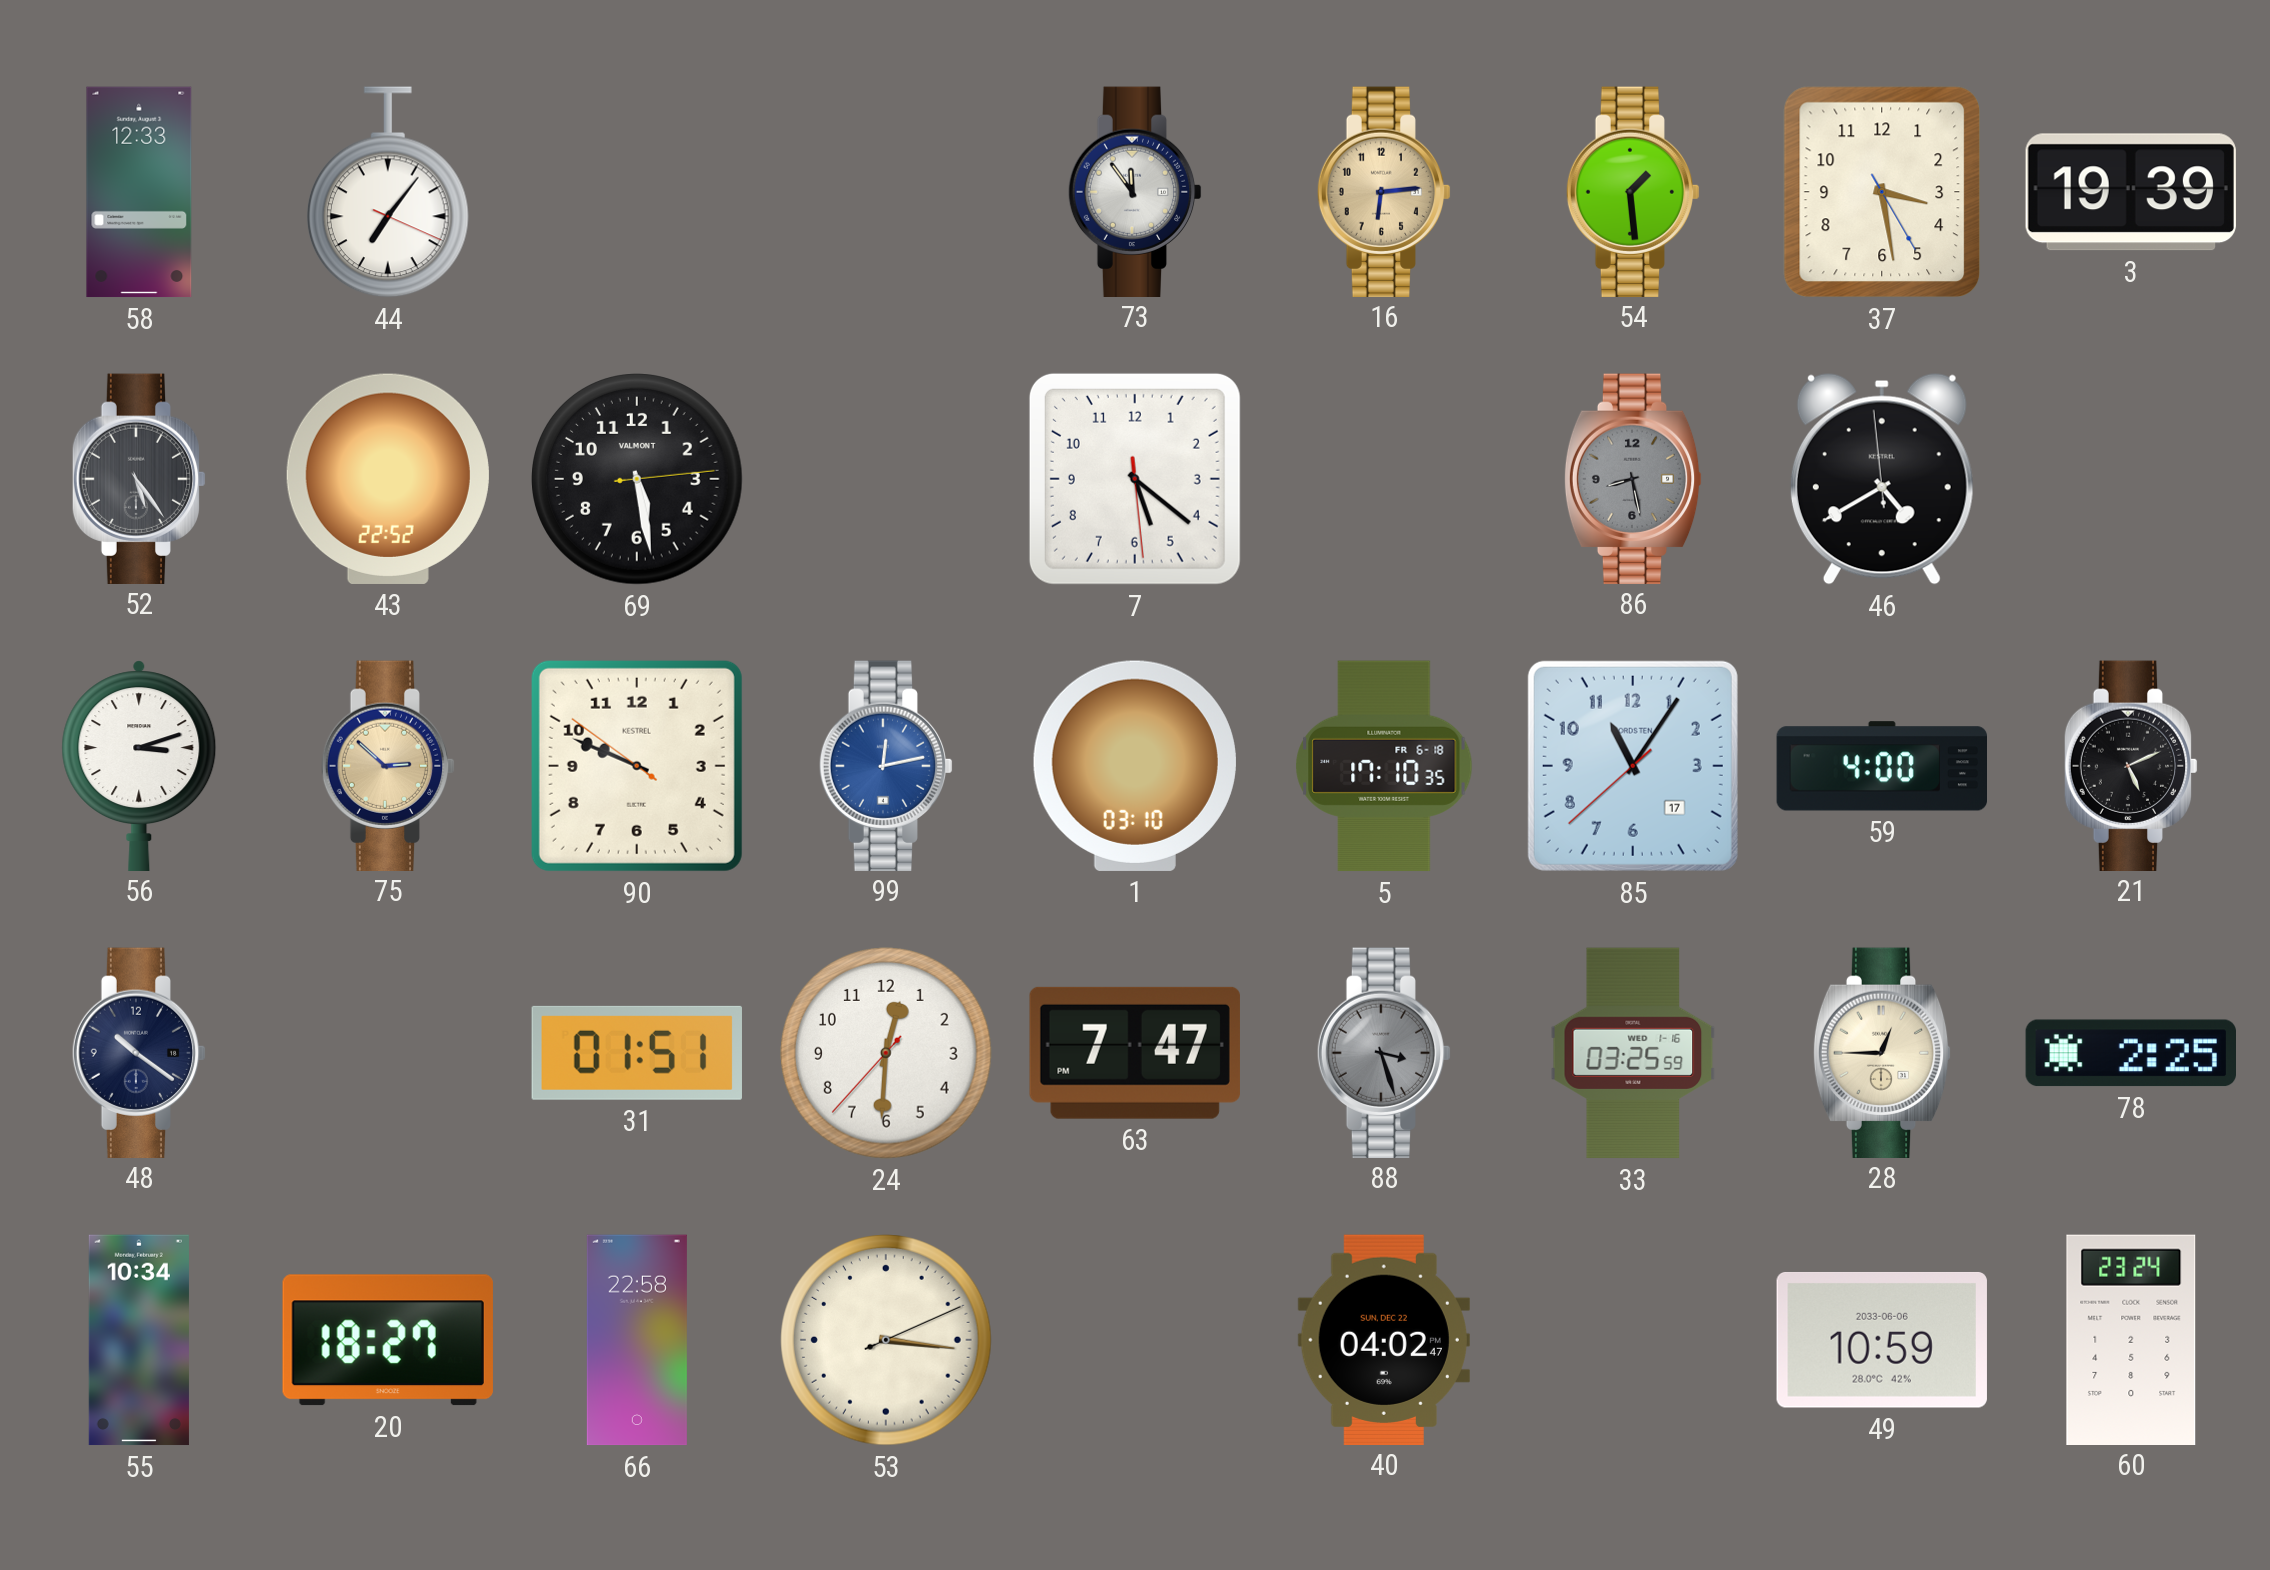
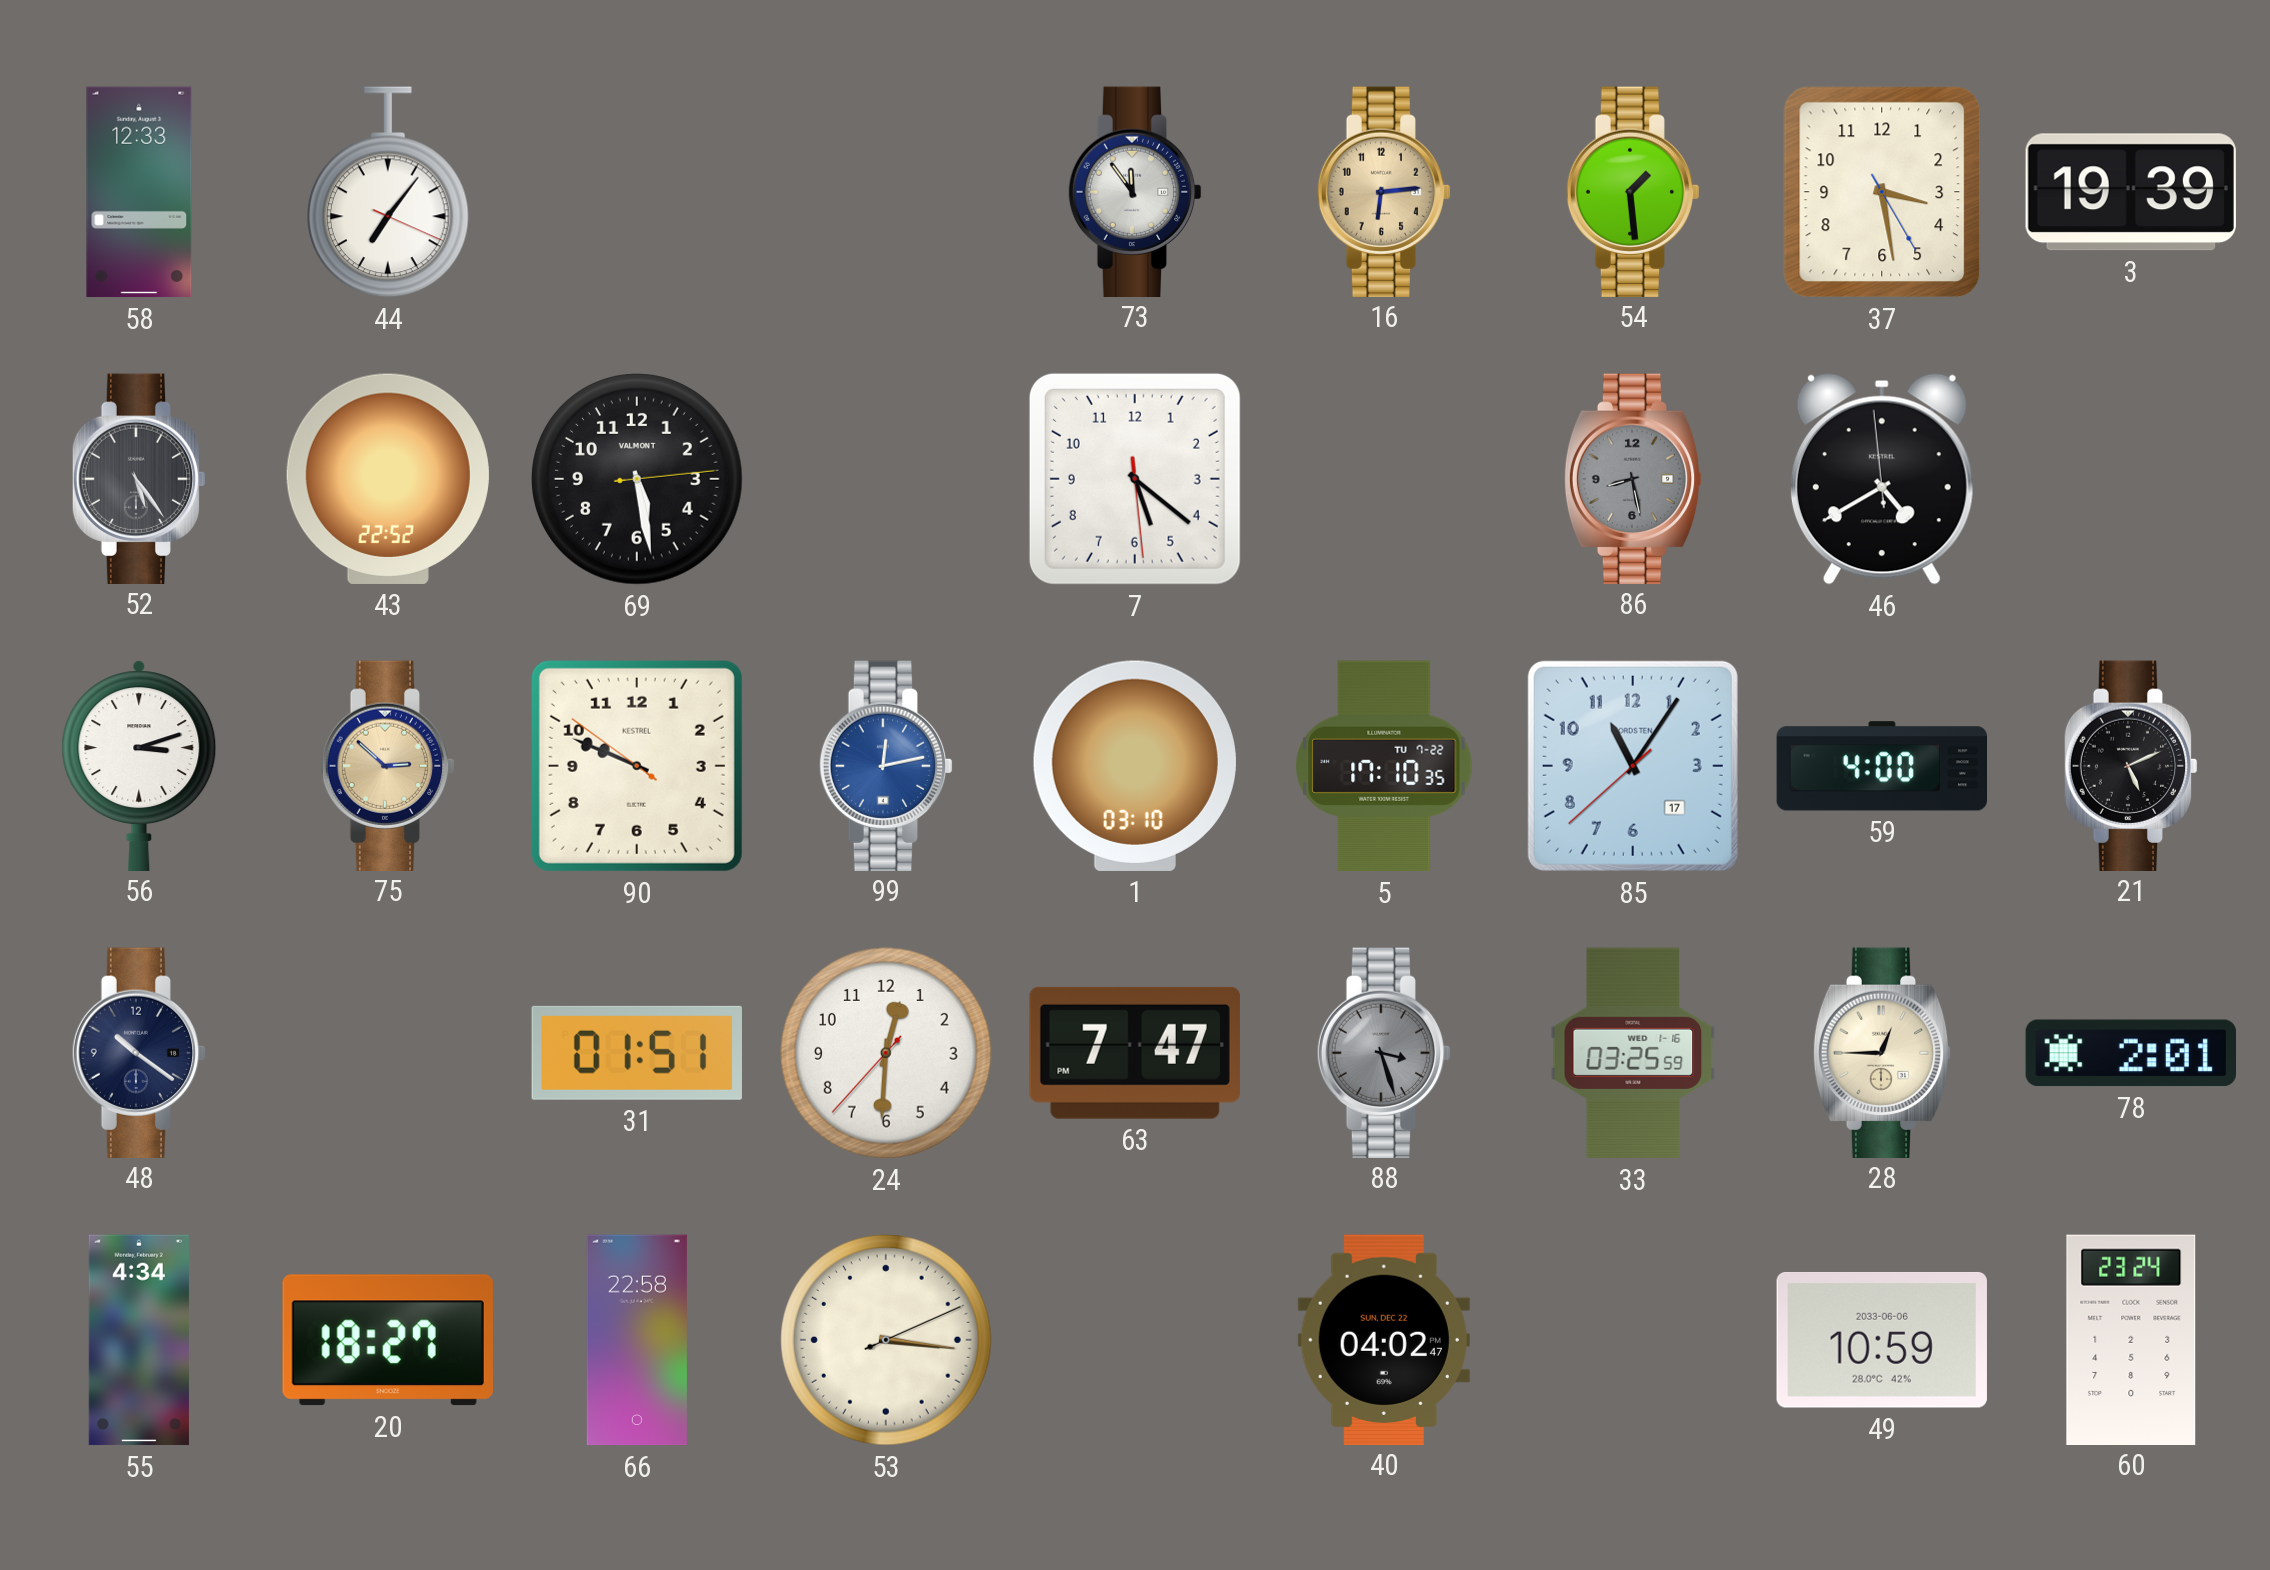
5 date: FR 6-18 -> TU 7-22
78: 2:25 -> 2:01
55: 10:34 -> 4:34
